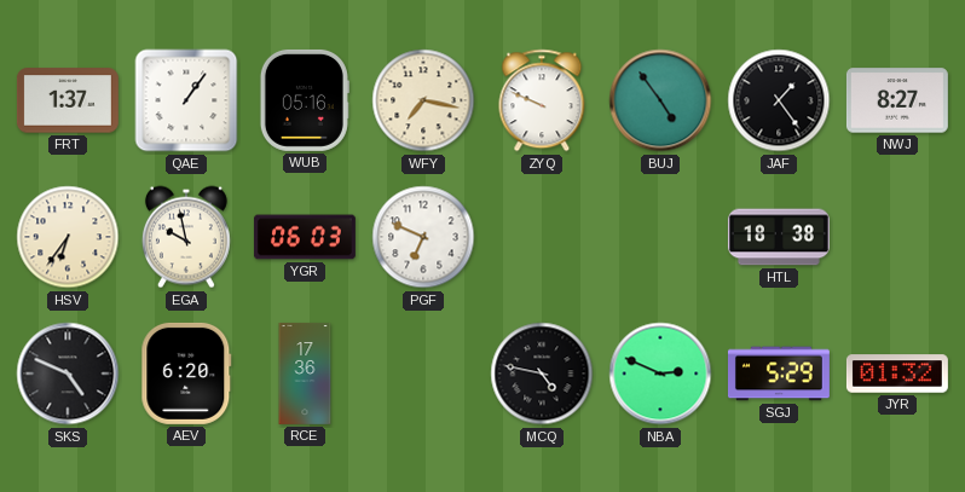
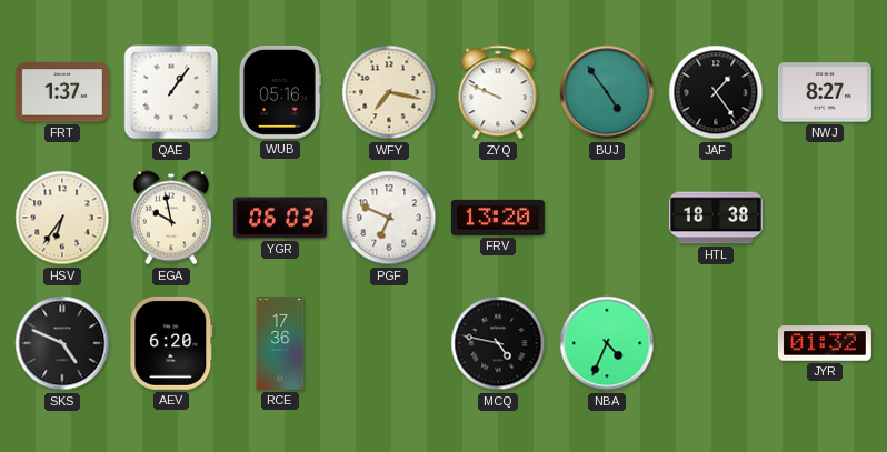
FRV: none -> 13:20
NBA: 2:49 -> 4:34
SGJ: 5:29 -> none
